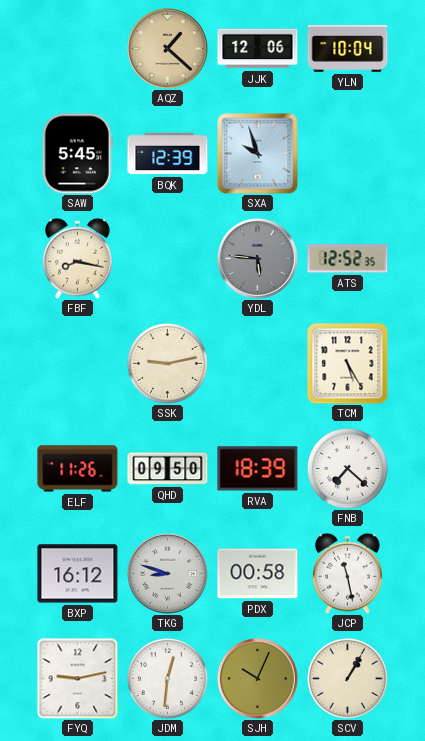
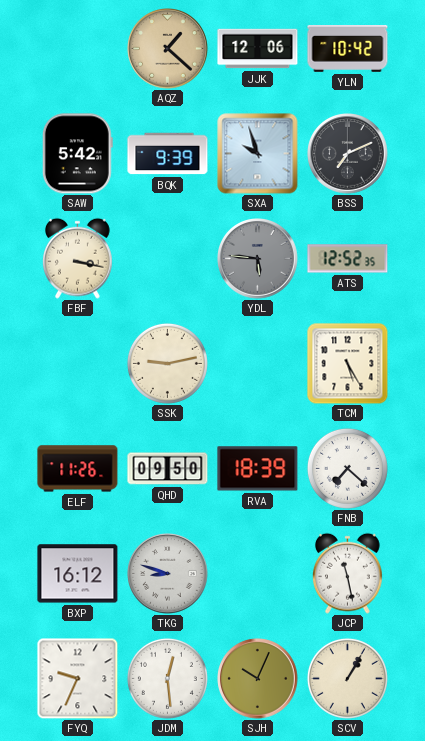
YLN: 10:04 -> 10:42
SAW: 5:45 -> 5:42
BQK: 12:39 -> 9:39
BSS: none -> 7:11
FBF: 8:17 -> 3:17
PDX: 00:58 -> none
FYQ: 9:13 -> 9:34
JDM: 12:31 -> 12:29
